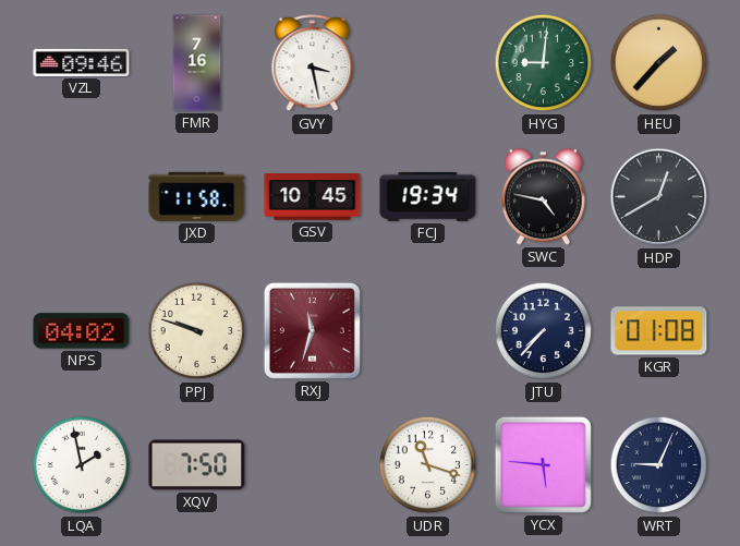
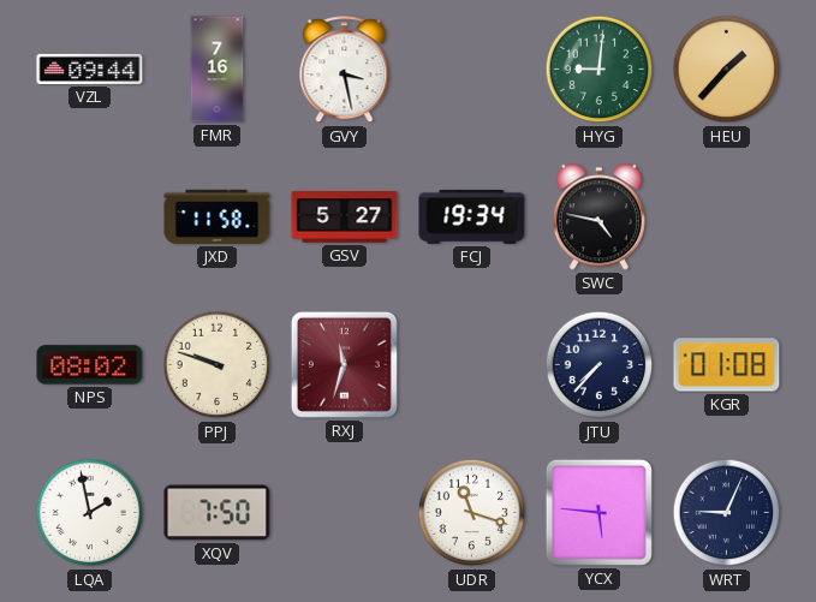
VZL: 09:46 -> 09:44
GSV: 10:45 -> 5:27
HDP: 12:40 -> none
NPS: 04:02 -> 08:02
